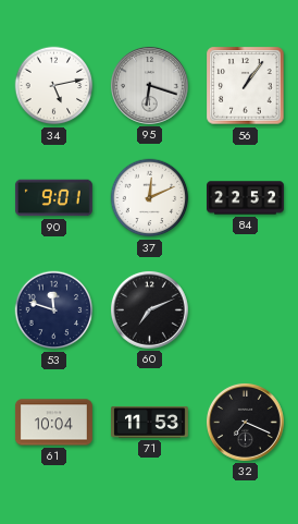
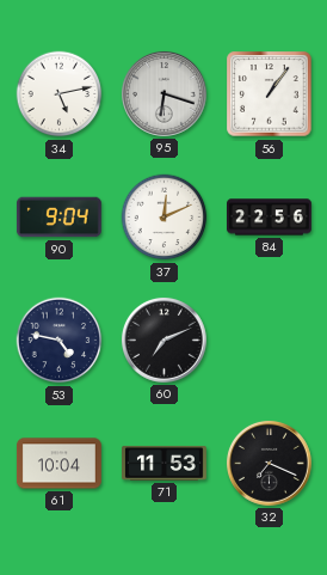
90: 9:01 -> 9:04
84: 22:52 -> 22:56
53: 11:48 -> 4:47
